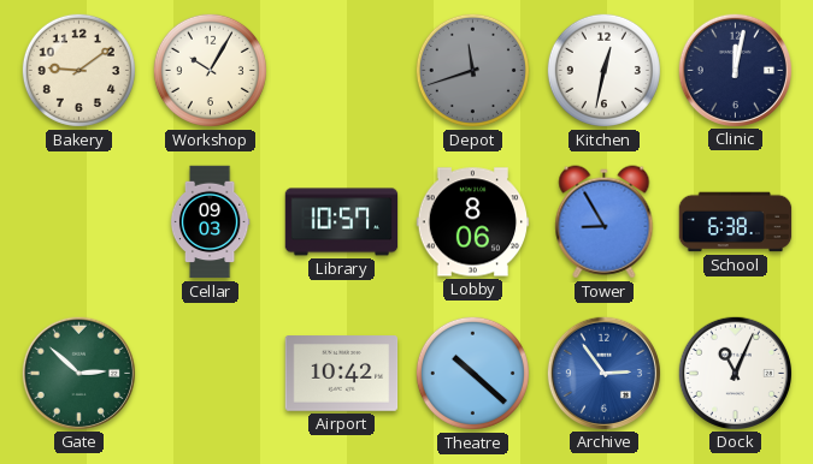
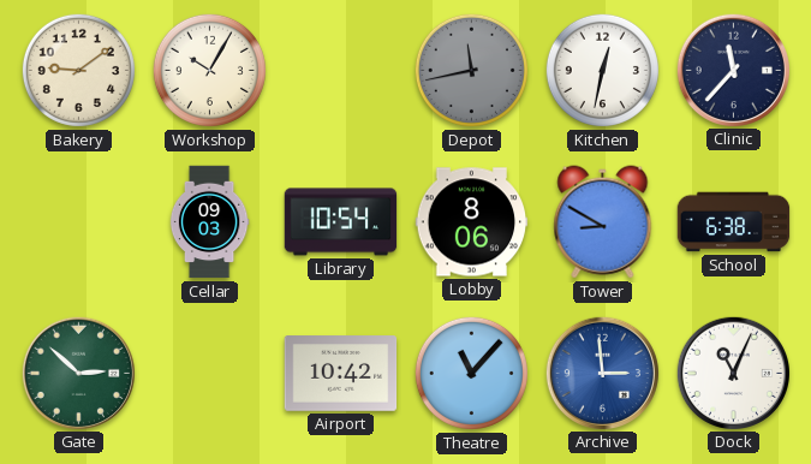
Depot: 11:42 -> 11:43
Clinic: 12:02 -> 11:37
Library: 10:57 -> 10:54
Tower: 8:55 -> 8:50
Theatre: 10:22 -> 11:07
Archive: 2:54 -> 2:59
